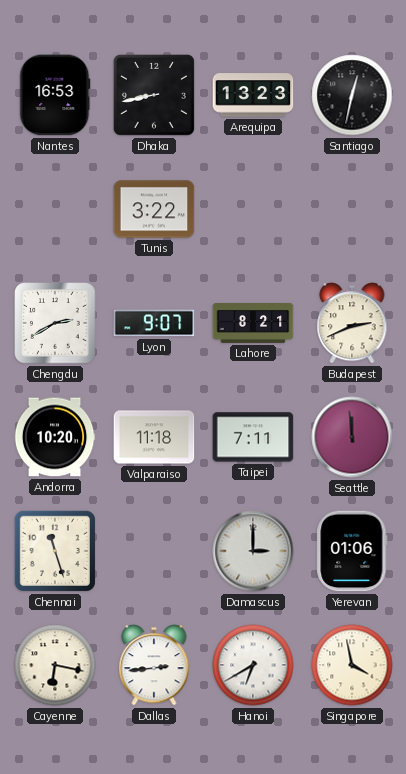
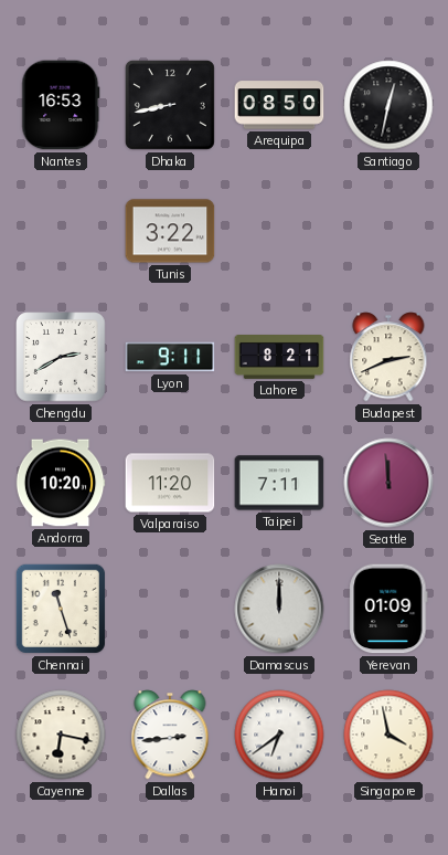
Arequipa: 13:23 -> 08:50
Lyon: 9:07 -> 9:11
Valparaiso: 11:18 -> 11:20
Damascus: 3:00 -> 12:00
Yerevan: 01:06 -> 01:09
Hanoi: 6:40 -> 6:39
